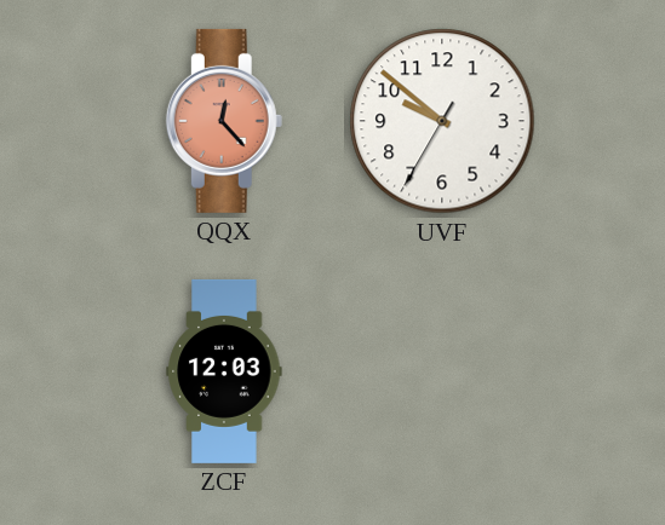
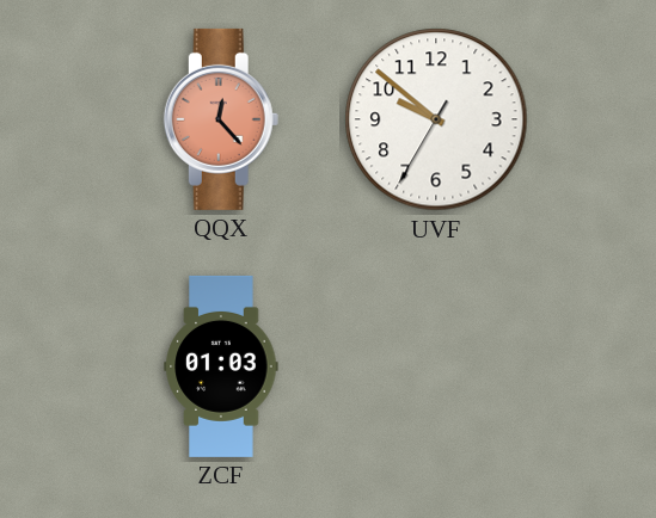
ZCF: 12:03 -> 01:03
